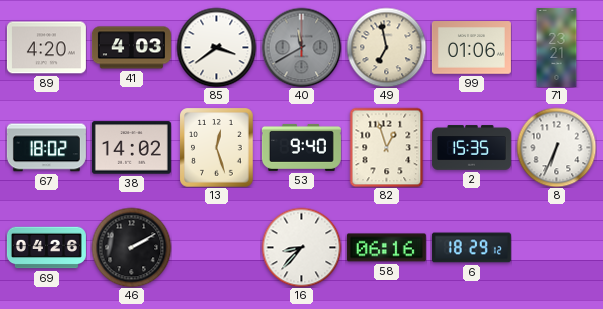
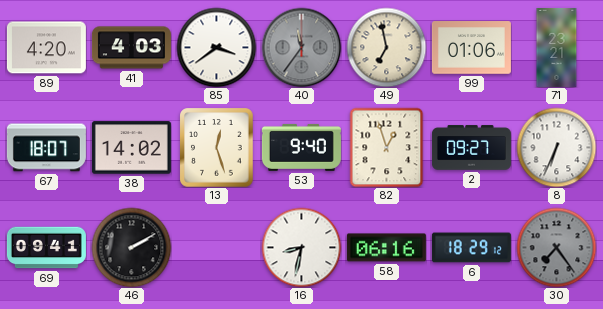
40: 11:40 -> 11:36
67: 18:02 -> 18:07
2: 15:35 -> 09:27
69: 04:26 -> 09:41
16: 8:37 -> 8:32
30: none -> 7:24
